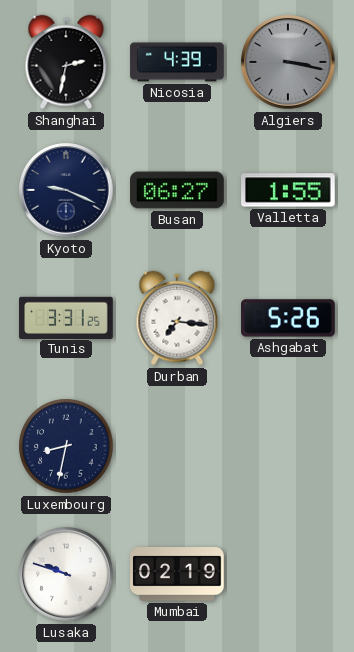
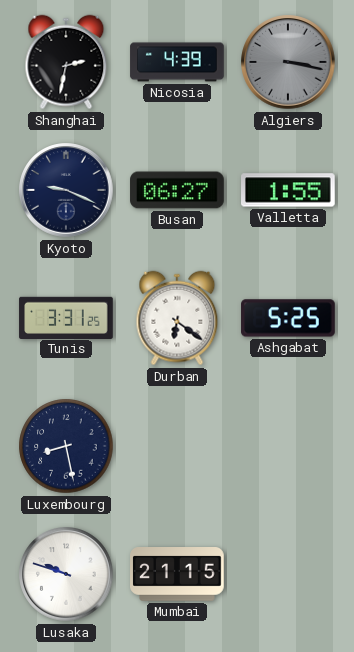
Durban: 7:16 -> 6:21
Ashgabat: 5:26 -> 5:25
Luxembourg: 8:32 -> 8:28
Mumbai: 02:19 -> 21:15
